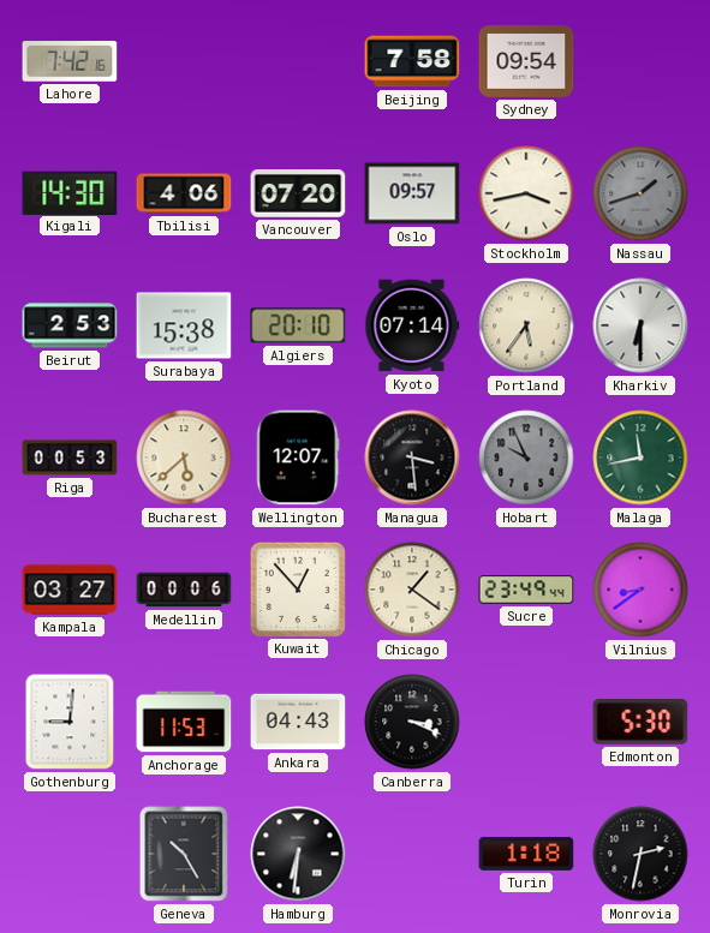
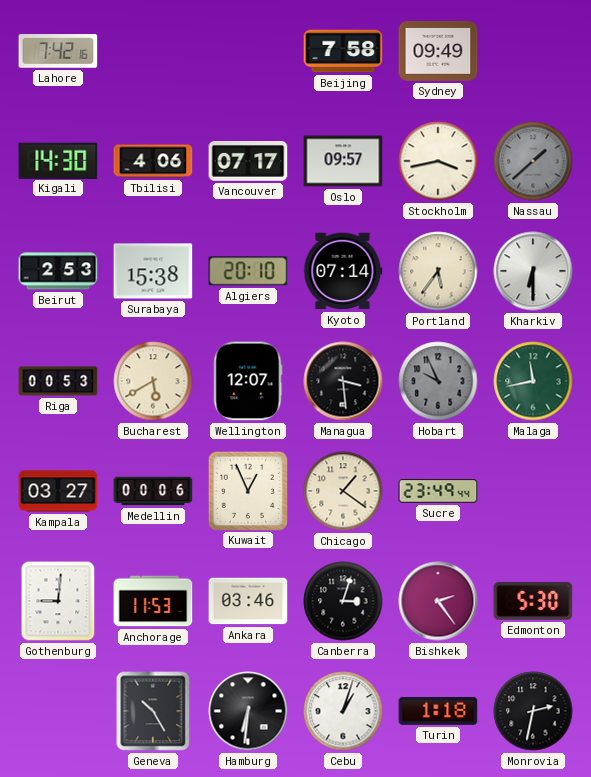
Sydney: 09:54 -> 09:49
Vancouver: 07:20 -> 07:17
Nassau: 1:42 -> 1:38
Bucharest: 5:38 -> 5:40
Kuwait: 12:53 -> 12:56
Vilnius: 8:39 -> none
Ankara: 04:43 -> 03:46
Canberra: 3:19 -> 3:03
Bishkek: none -> 2:24
Cebu: none -> 1:03
